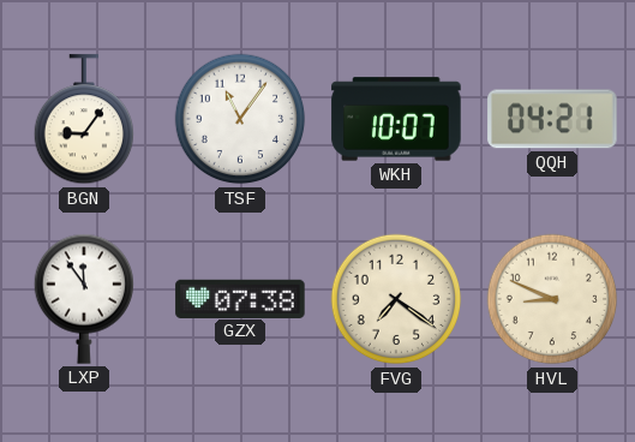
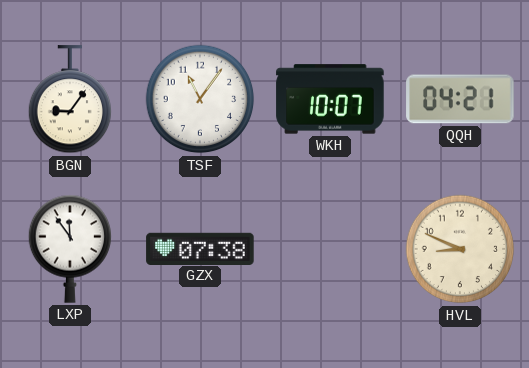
FVG: 7:21 -> none
